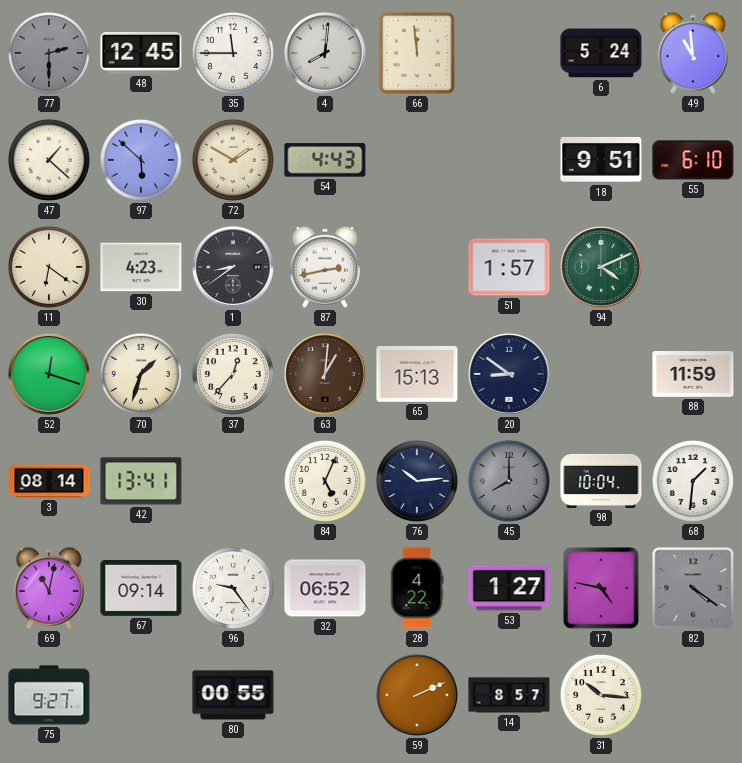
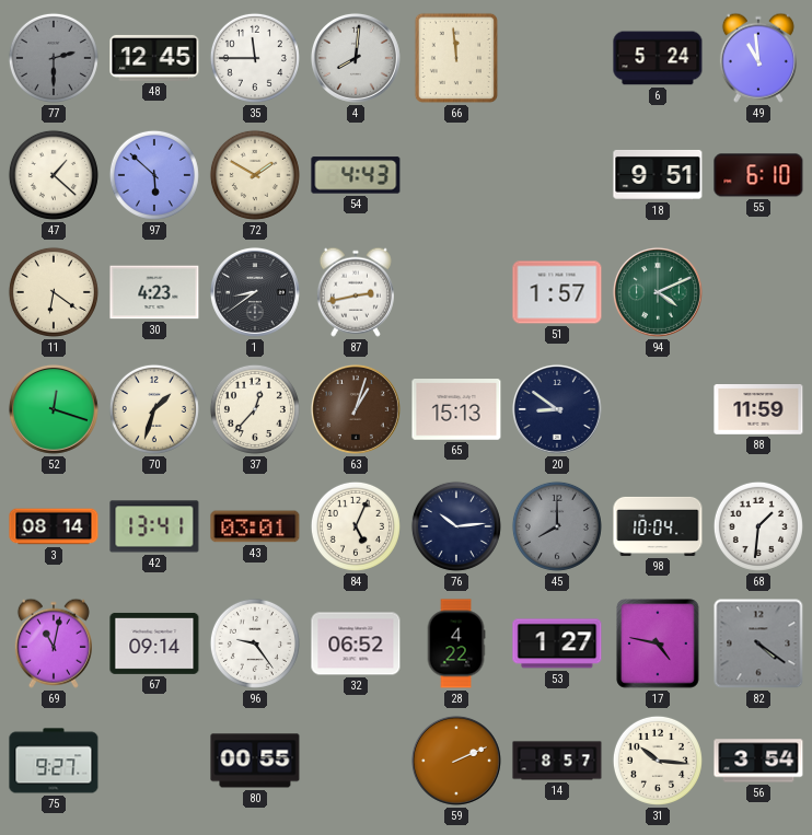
63: 1:01 -> 1:03
43: none -> 03:01
56: none -> 3:54
